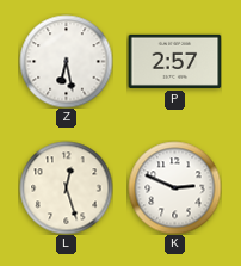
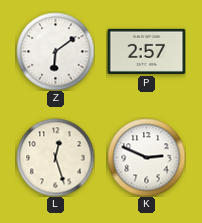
Z: 6:28 -> 6:09
